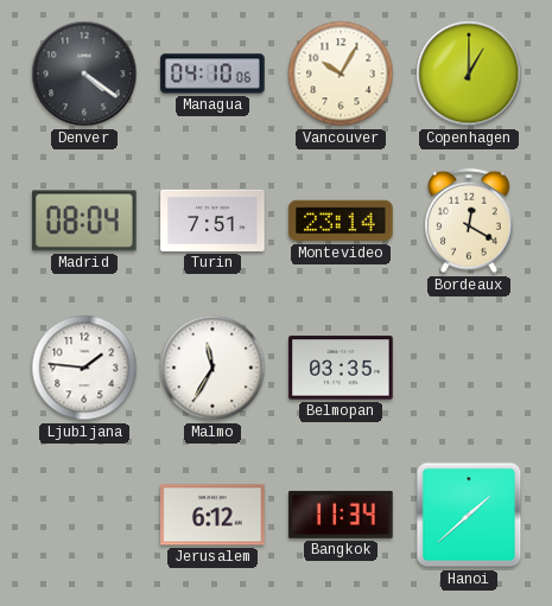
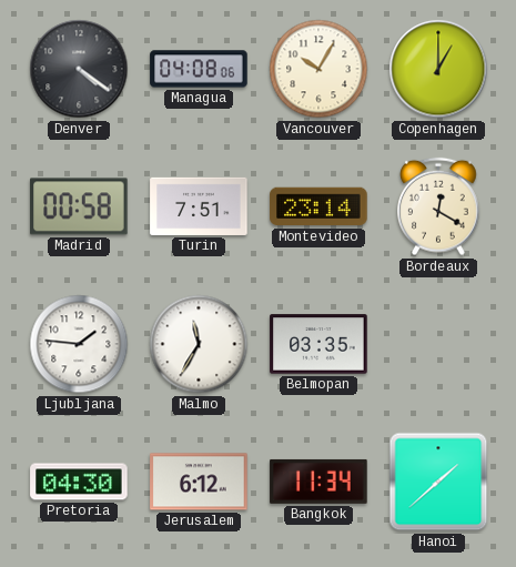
Managua: 04:10 -> 04:08
Madrid: 08:04 -> 00:58
Pretoria: none -> 04:30
